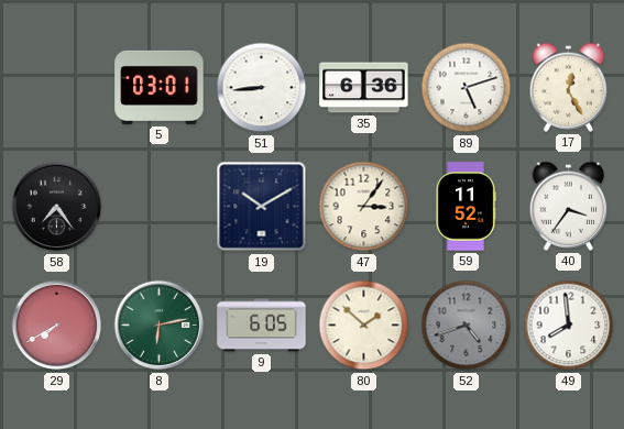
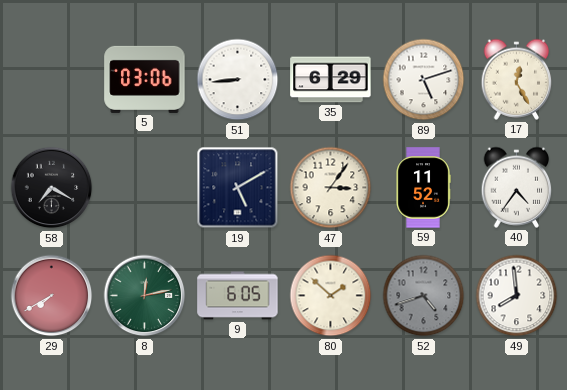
5: 03:01 -> 03:06
35: 6:36 -> 6:29
58: 7:24 -> 7:20
19: 10:10 -> 5:10
40: 3:36 -> 4:36
8: 6:13 -> 12:13
